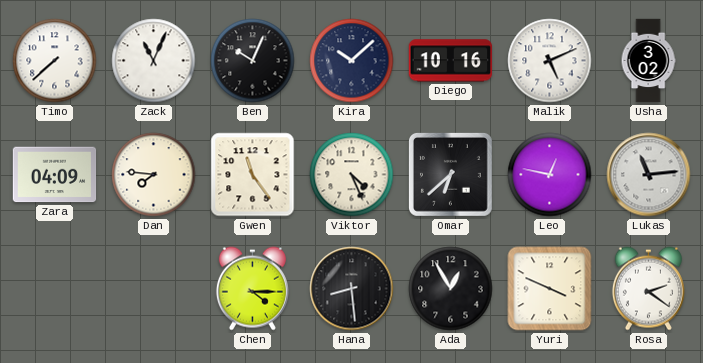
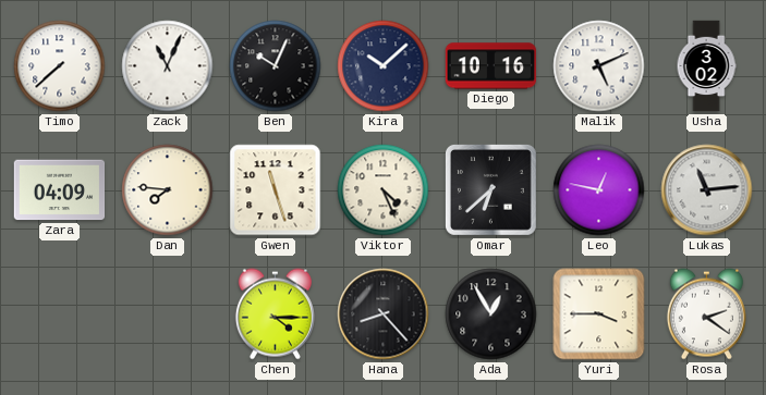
Gwen: 11:24 -> 11:27
Hana: 8:29 -> 8:23
Yuri: 3:49 -> 3:45
